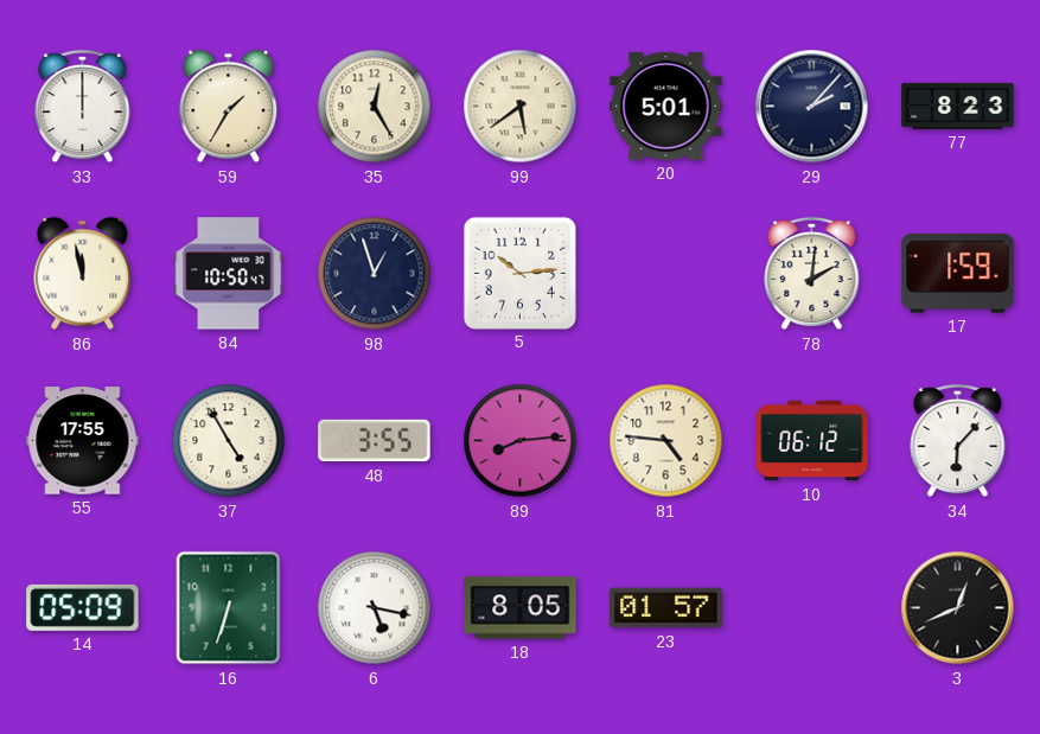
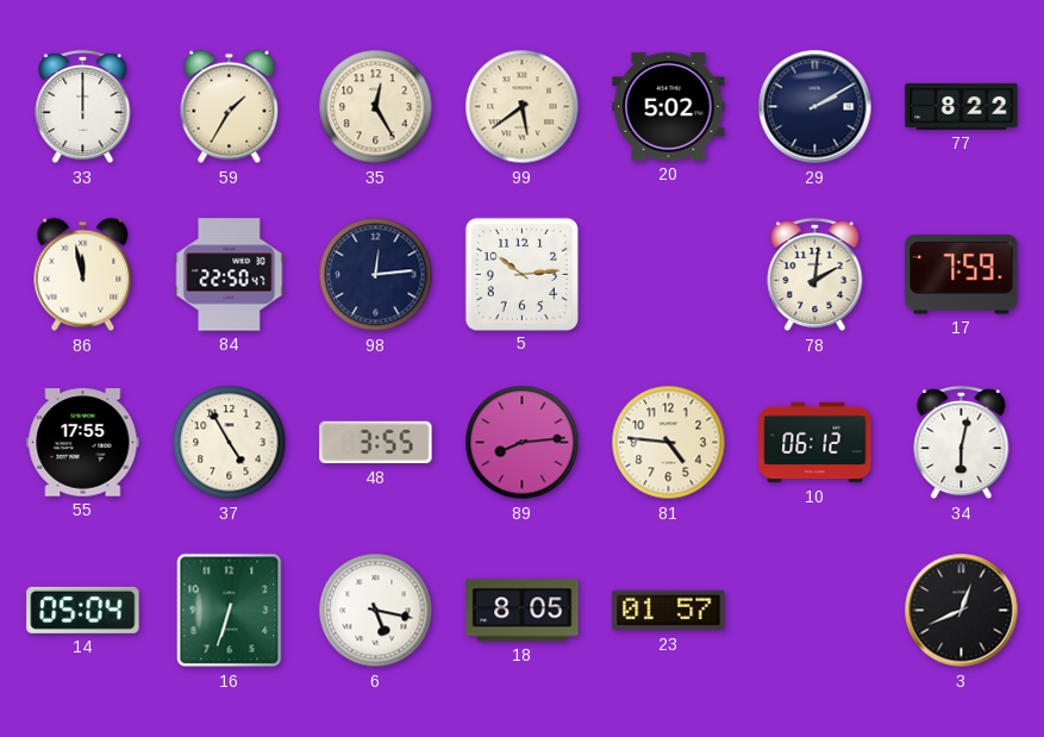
20: 5:01 -> 5:02
29: 2:07 -> 2:10
77: 8:23 -> 8:22
84: 10:50 -> 22:50
98: 12:57 -> 12:14
17: 1:59 -> 7:59
34: 6:07 -> 6:02
14: 05:09 -> 05:04
